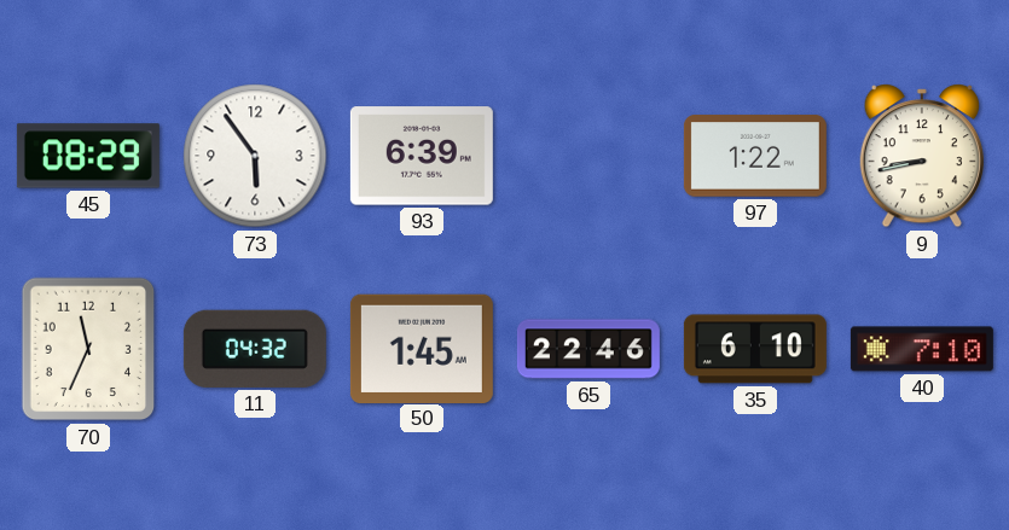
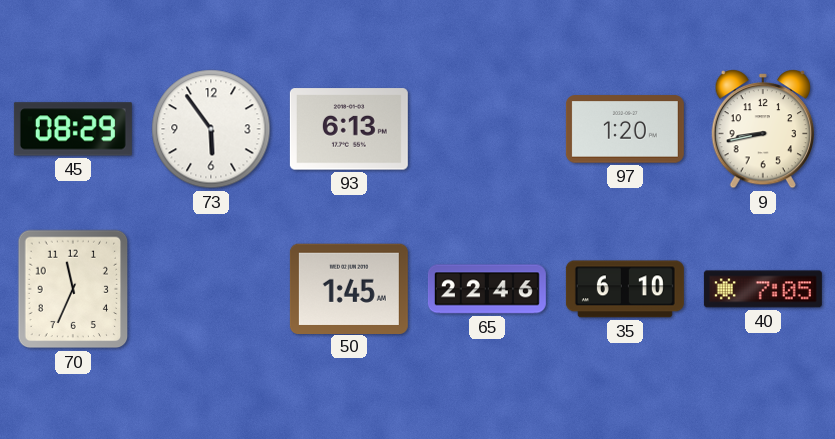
93: 6:39 -> 6:13
97: 1:22 -> 1:20
11: 04:32 -> none
40: 7:10 -> 7:05
